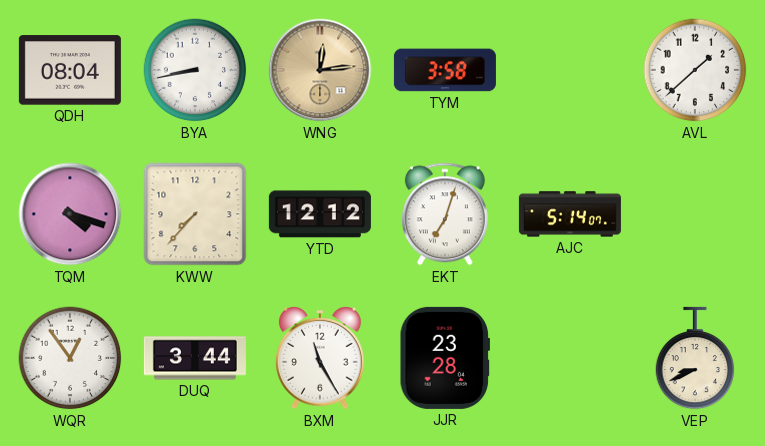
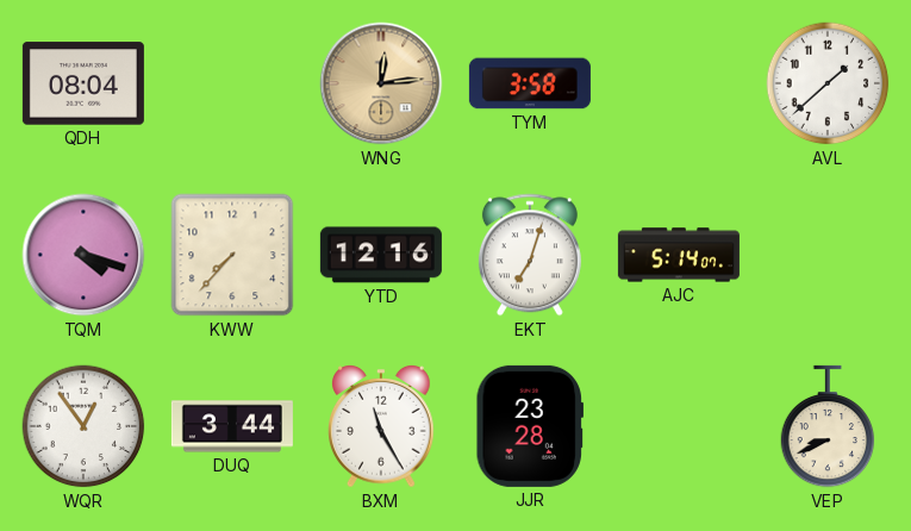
BYA: 8:43 -> none
YTD: 12:12 -> 12:16
